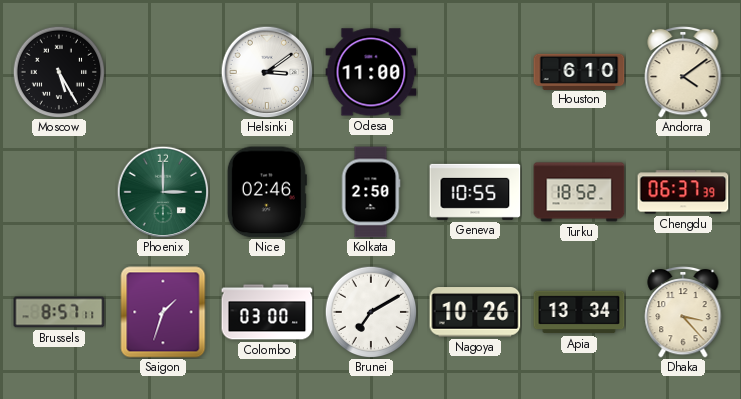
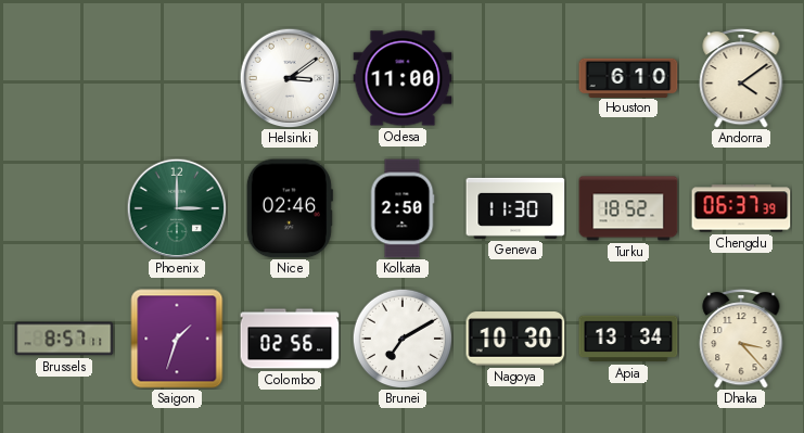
Moscow: 5:25 -> none
Geneva: 10:55 -> 11:30
Colombo: 03:00 -> 02:56
Nagoya: 10:26 -> 10:30
